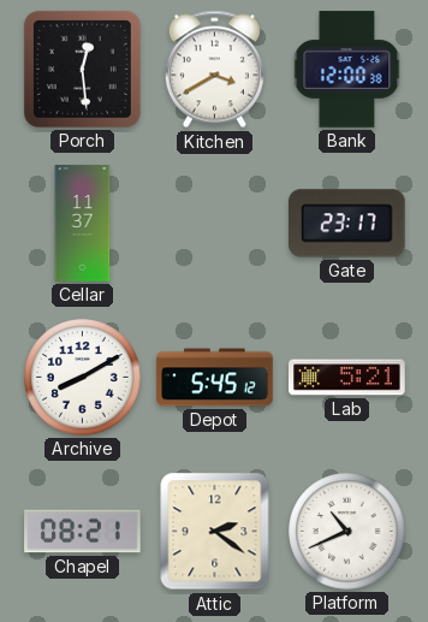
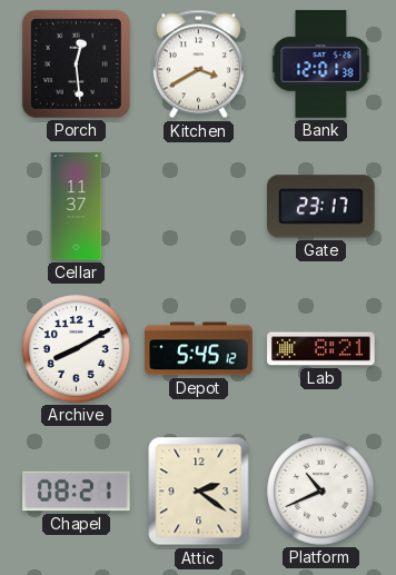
Bank: 12:00 -> 12:01
Lab: 5:21 -> 8:21
